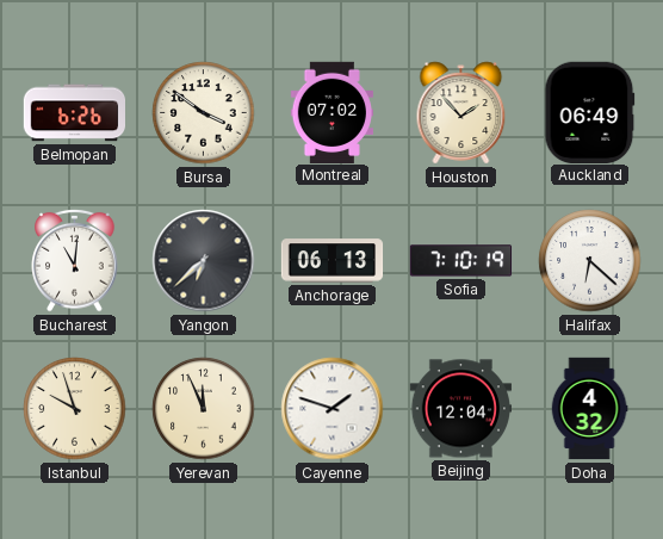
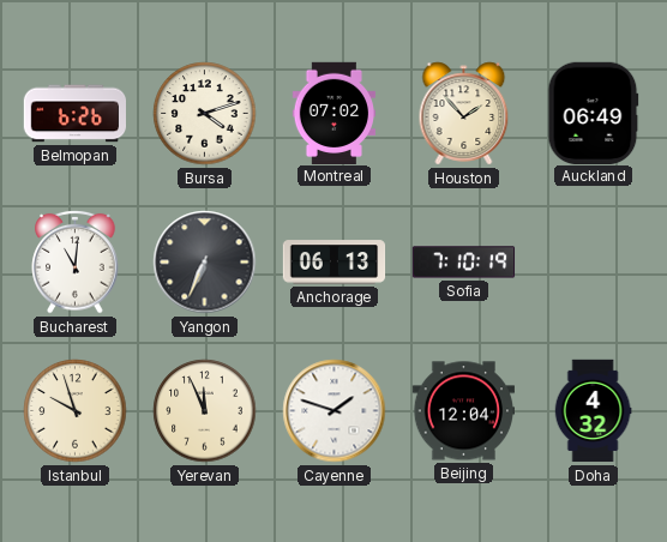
Bursa: 3:51 -> 4:12
Yangon: 6:38 -> 6:34
Halifax: 6:22 -> none
